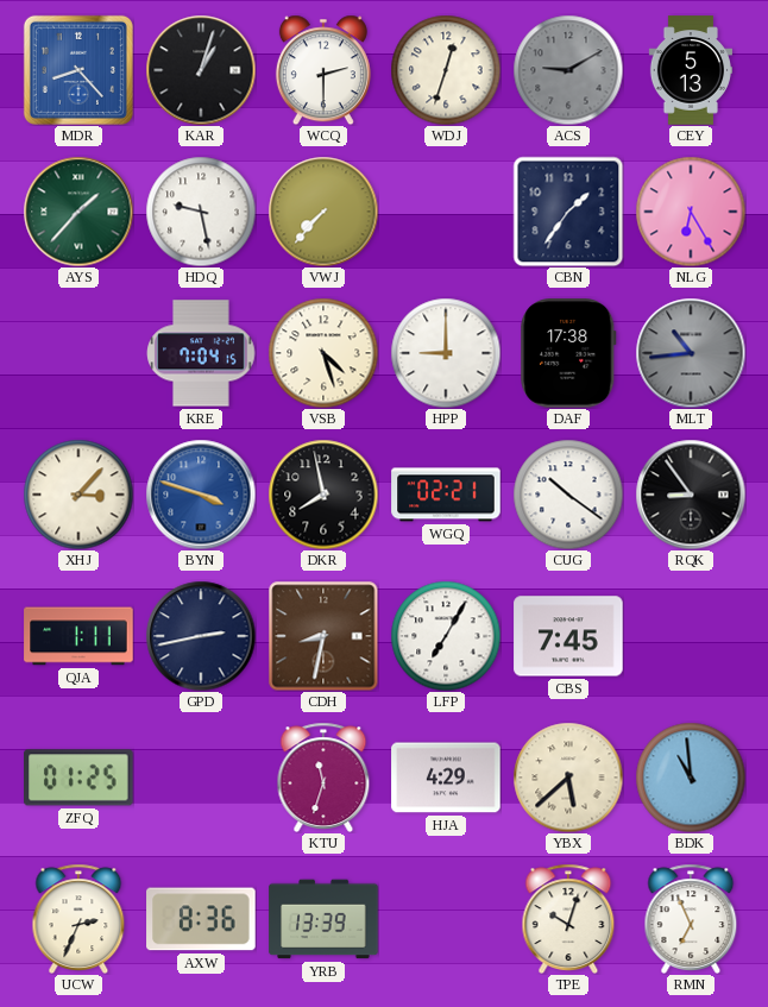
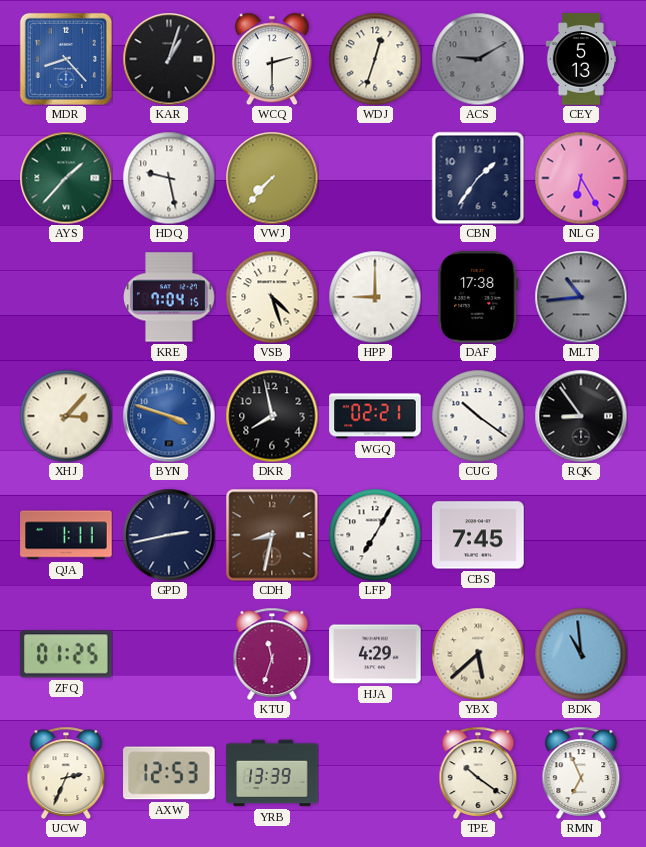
AXW: 8:36 -> 12:53
TPE: 10:03 -> 10:21
